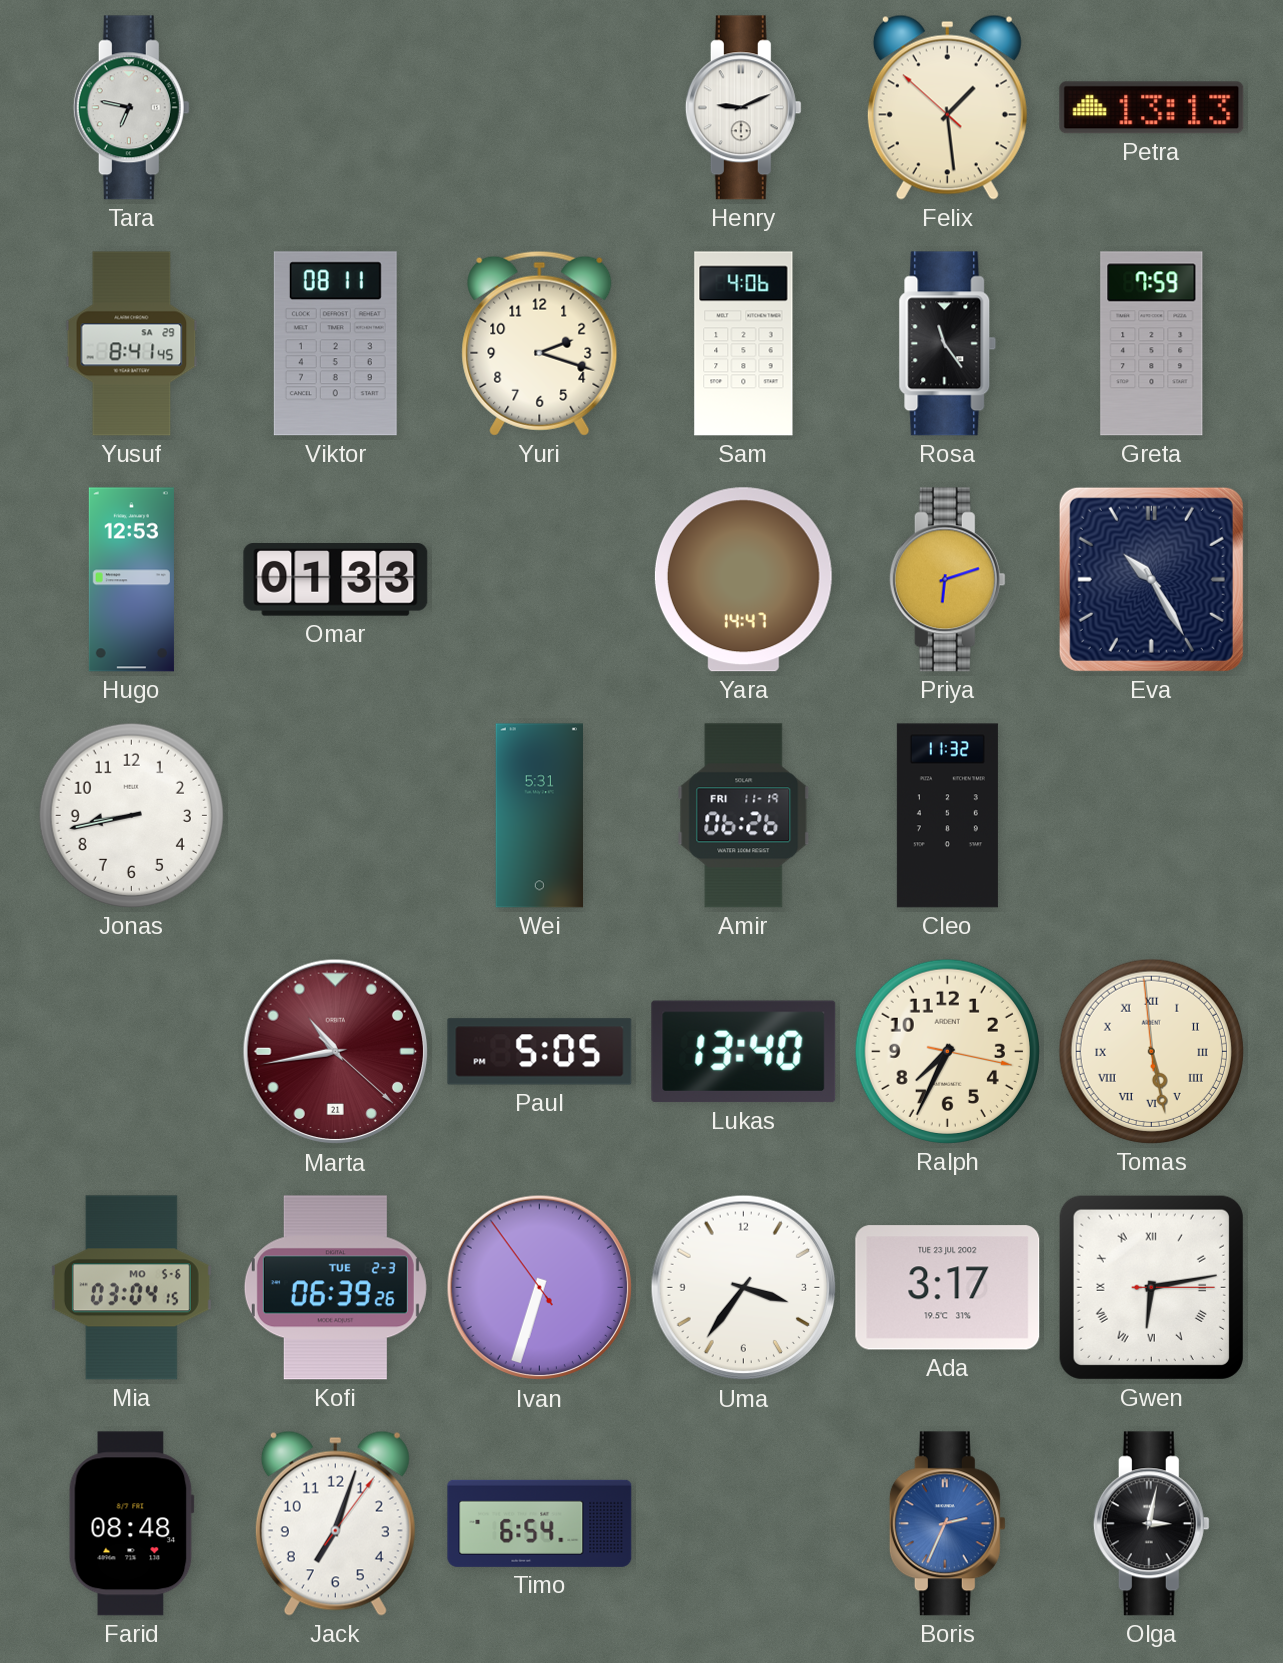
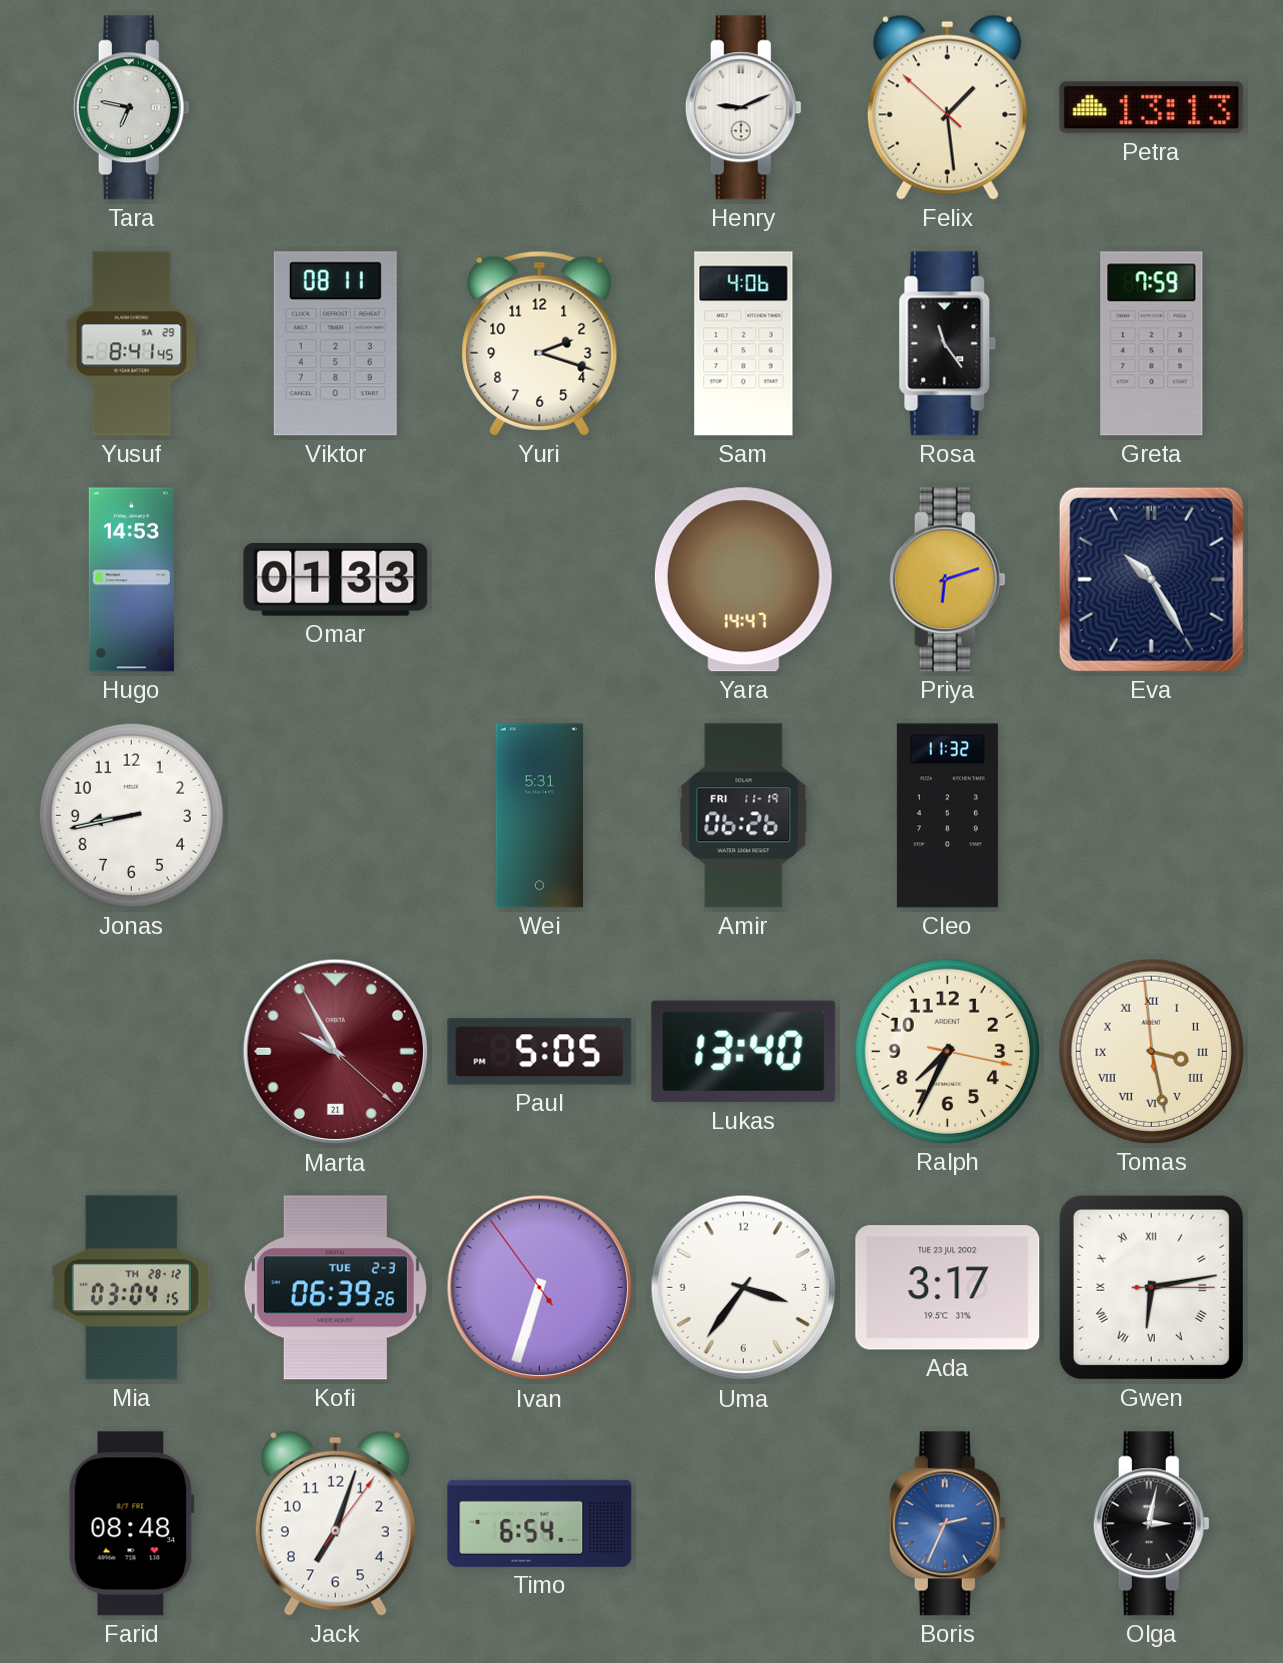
Hugo: 12:53 -> 14:53
Marta: 10:43 -> 9:55
Tomas: 5:27 -> 3:27
Mia date: MO 5-6 -> TH 28-12
